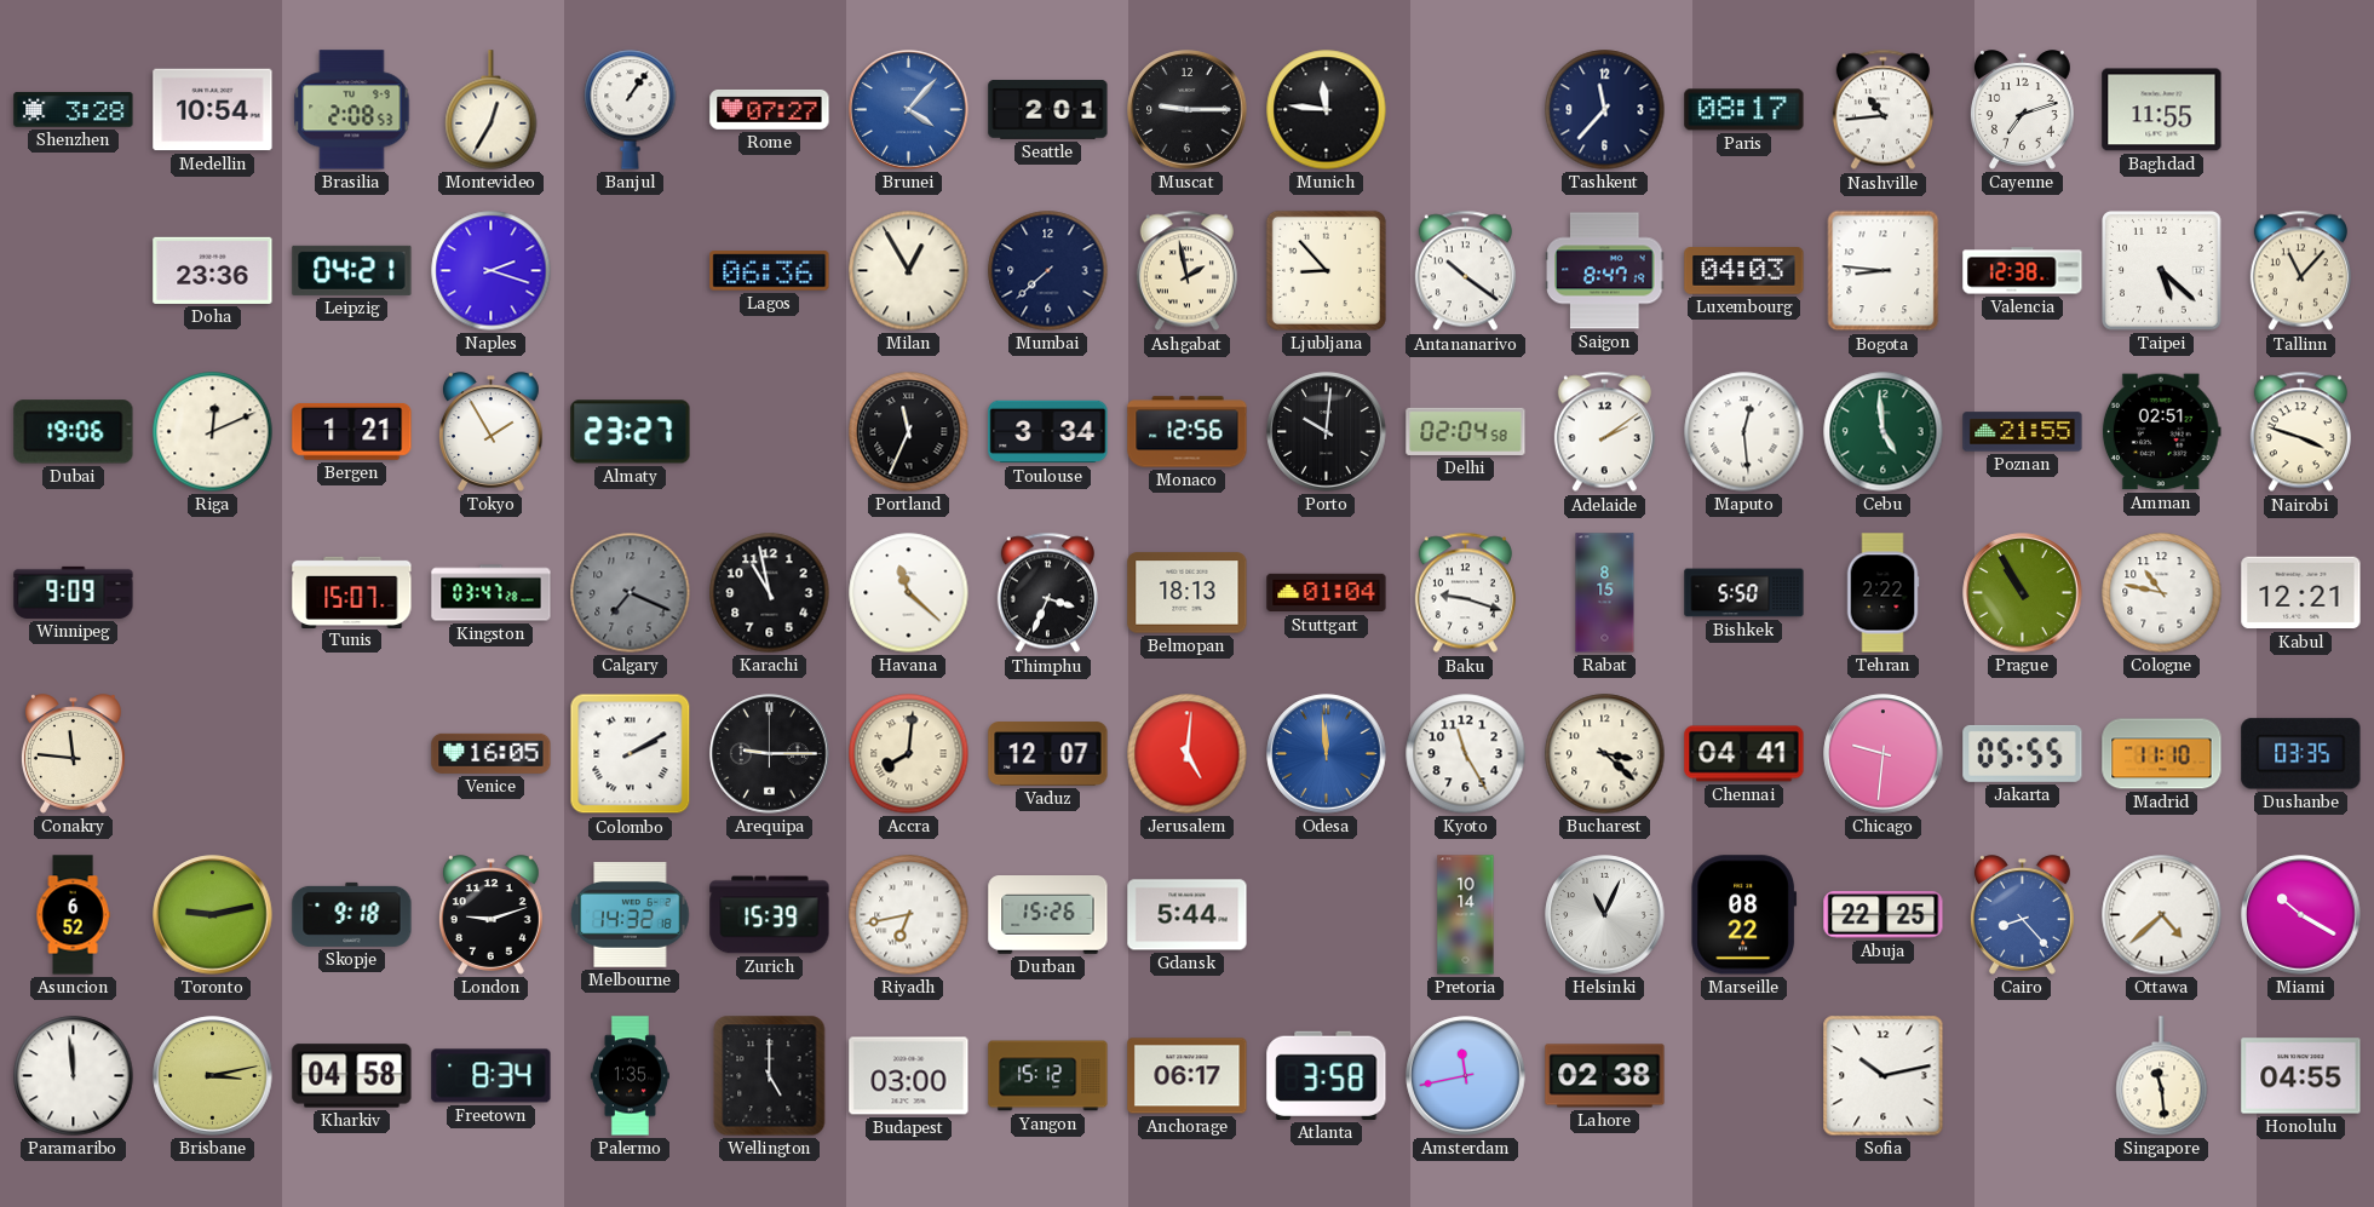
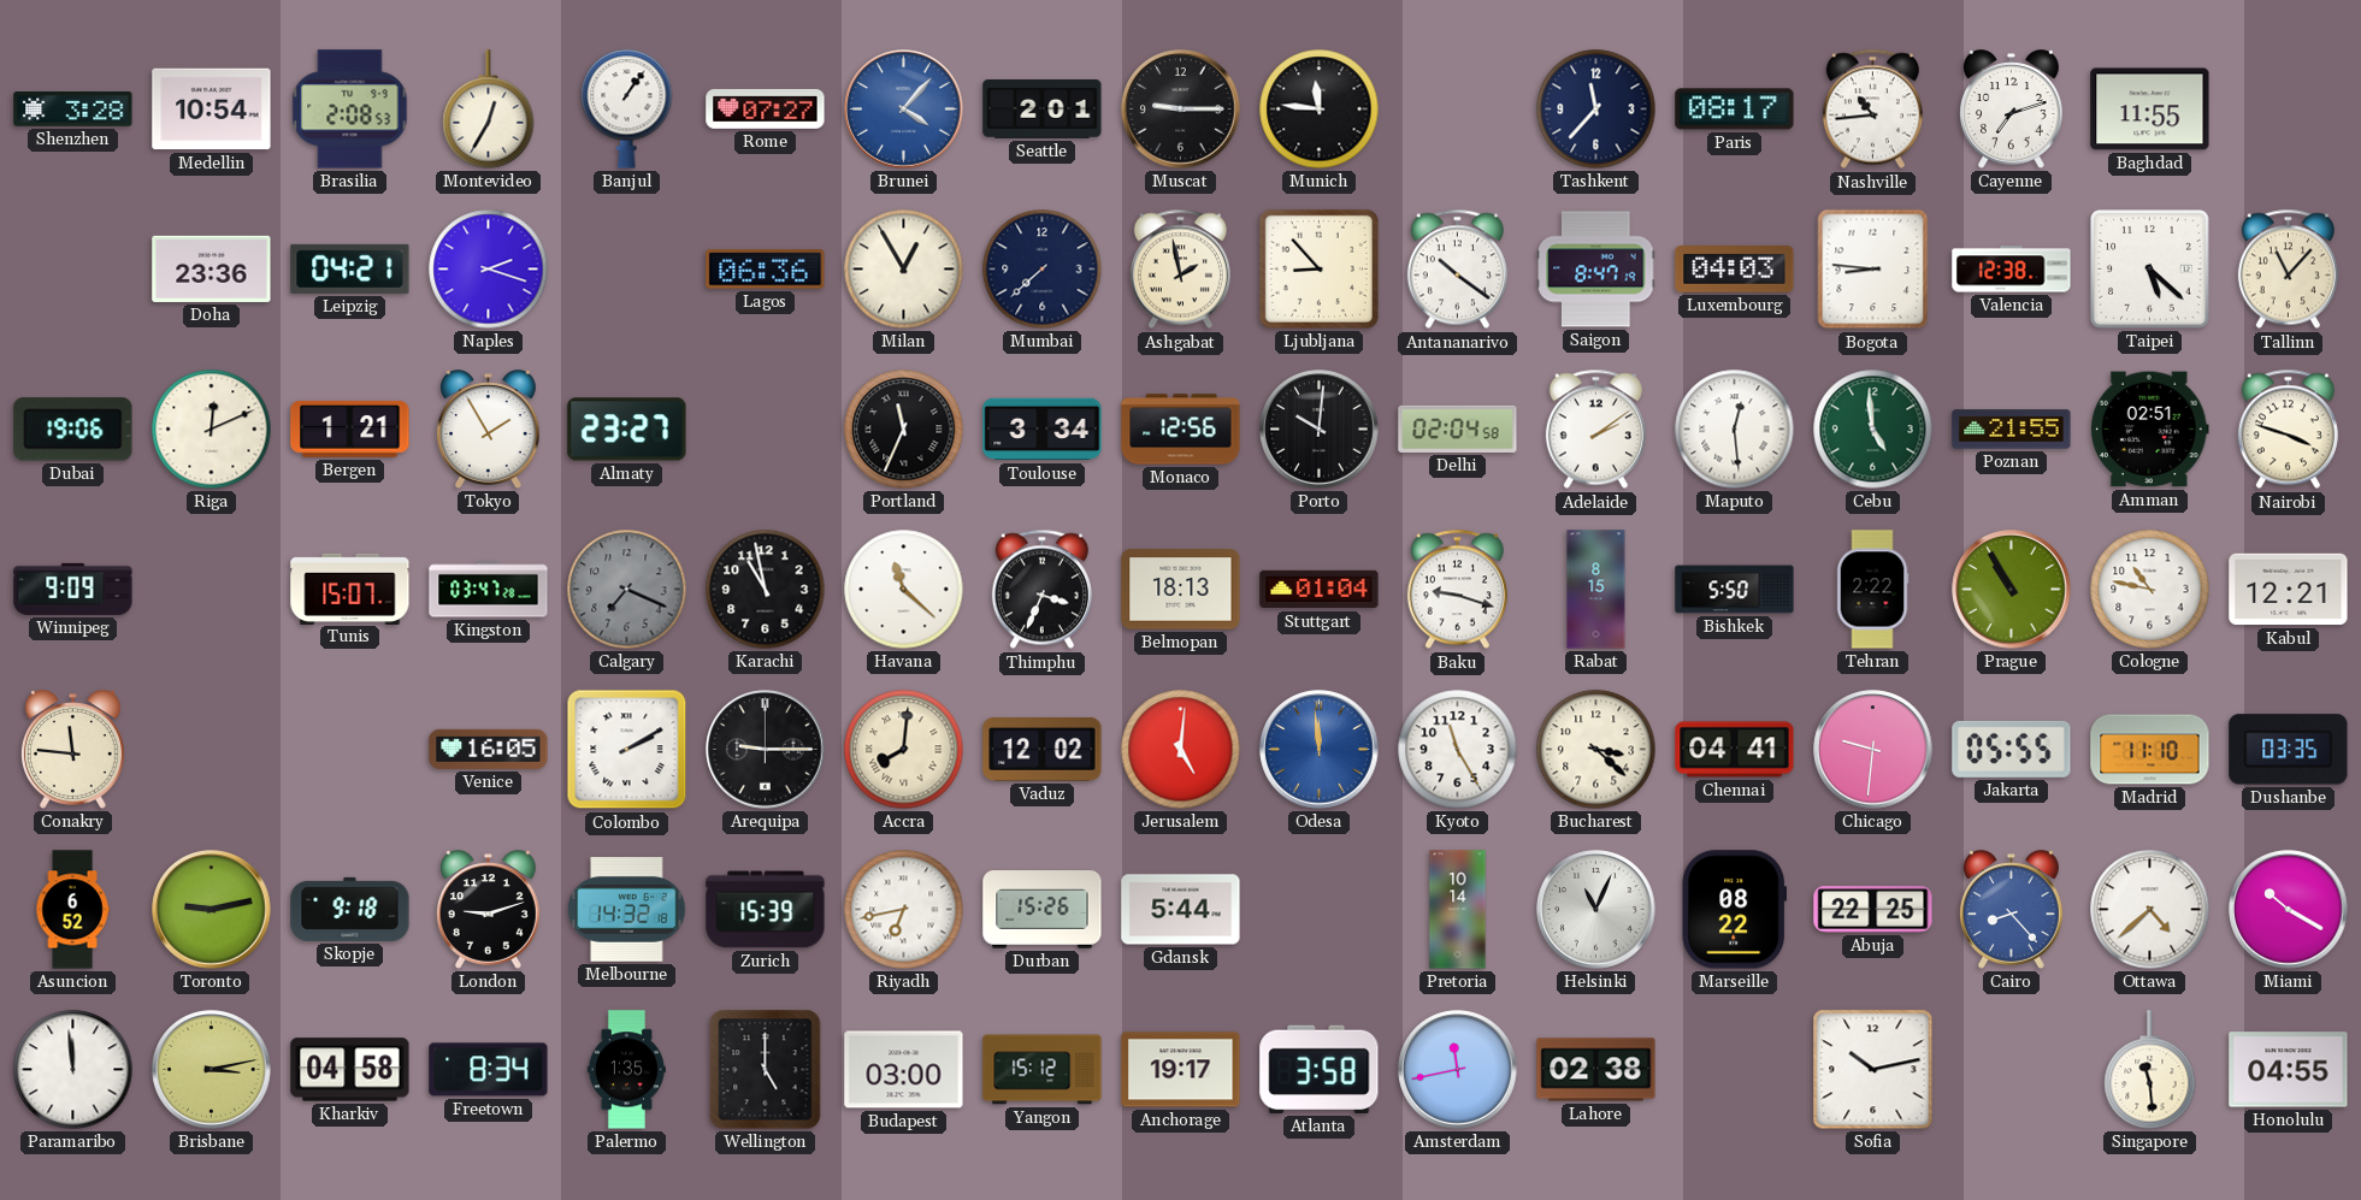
Vaduz: 12:07 -> 12:02
Anchorage: 06:17 -> 19:17
